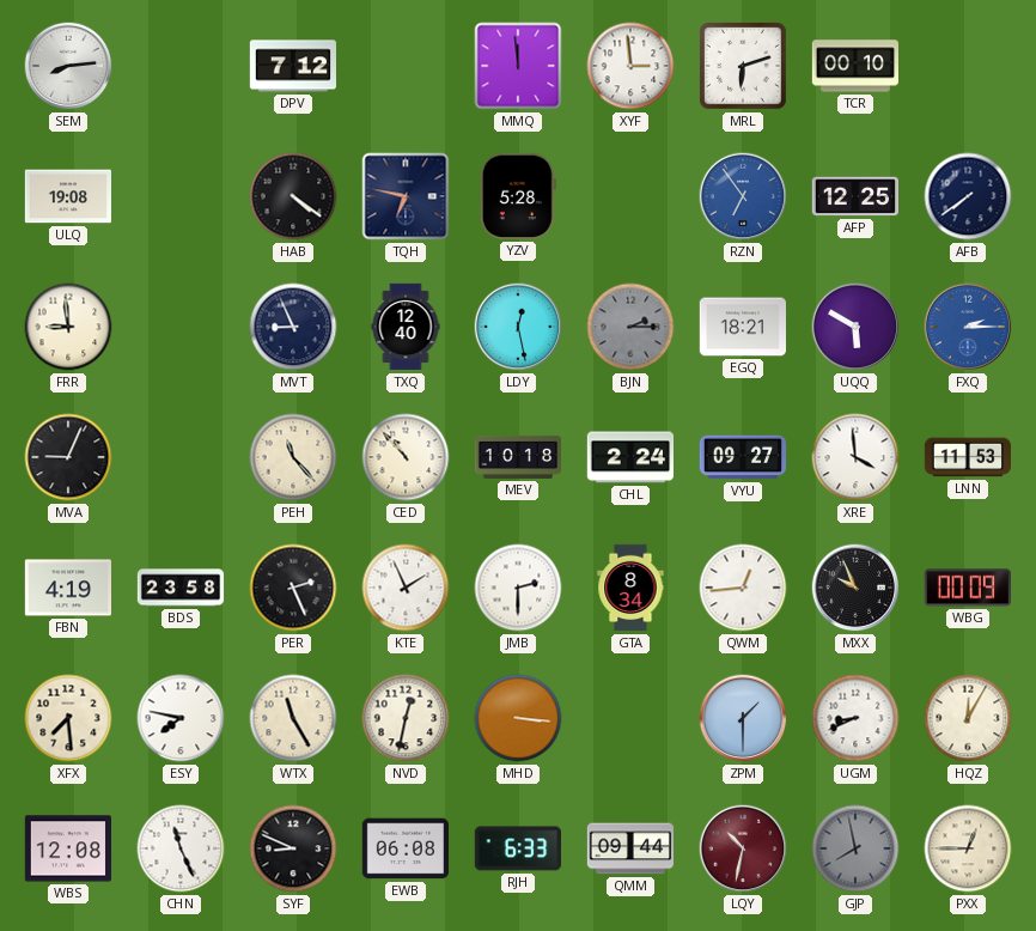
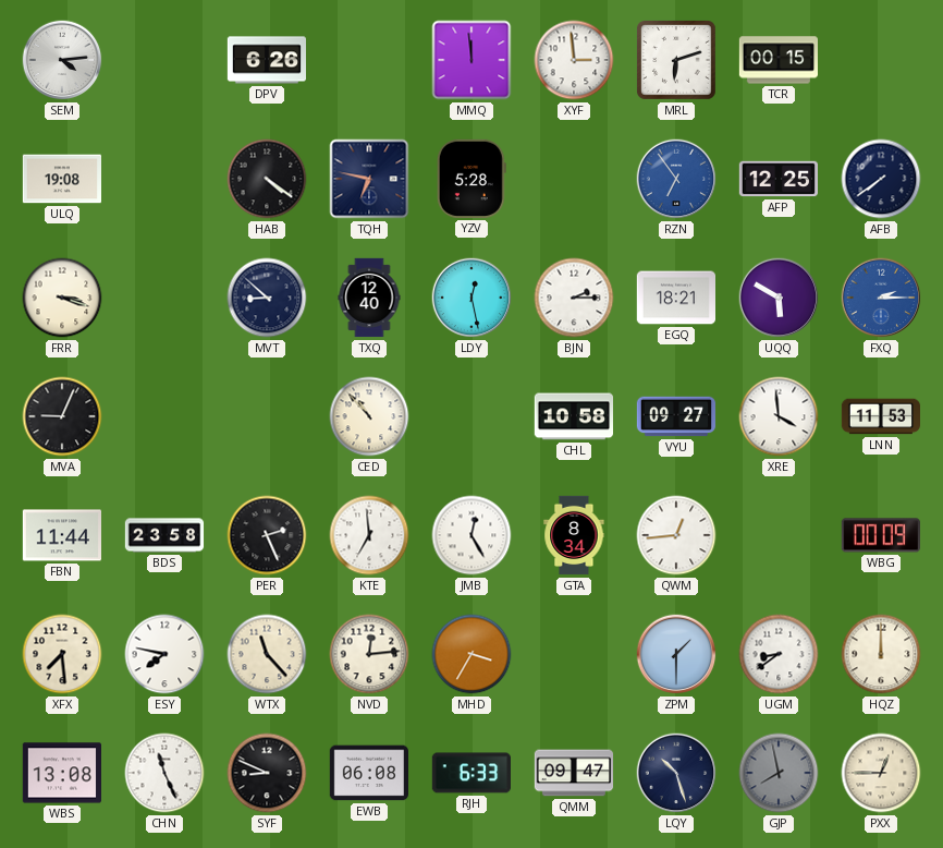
SEM: 8:14 -> 4:14
DPV: 7:12 -> 6:26
TCR: 00:10 -> 00:15
FRR: 8:59 -> 3:18
MVT: 8:56 -> 8:52
BJN dial: grey -> white
PEH: 11:23 -> none
MEV: 10:18 -> none
CHL: 2:24 -> 10:58
FBN: 4:19 -> 11:44
KTE: 1:56 -> 6:59
JMB: 2:30 -> 12:25
MXX: 9:56 -> none
WTX: 11:25 -> 11:23
NVD: 12:32 -> 12:14
MHD: 3:16 -> 3:35
UGM: 8:41 -> 8:39
HQZ: 12:05 -> 12:00
WBS: 12:08 -> 13:08
QMM: 09:44 -> 09:47
LQY: 10:32 -> 10:27
LQY dial: burgundy -> navy
